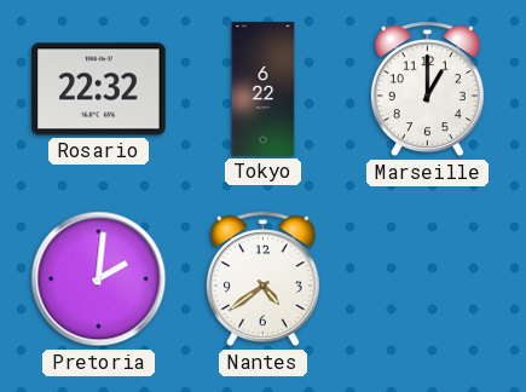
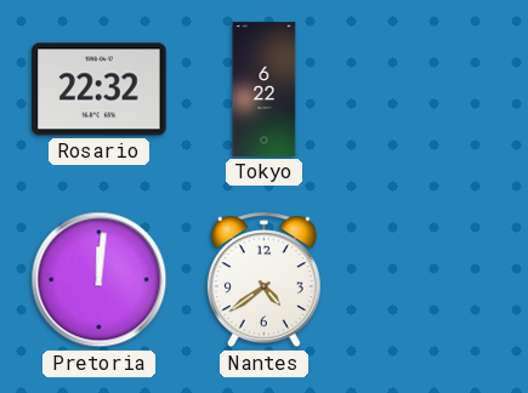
Marseille: 1:00 -> none
Pretoria: 2:01 -> 12:01
